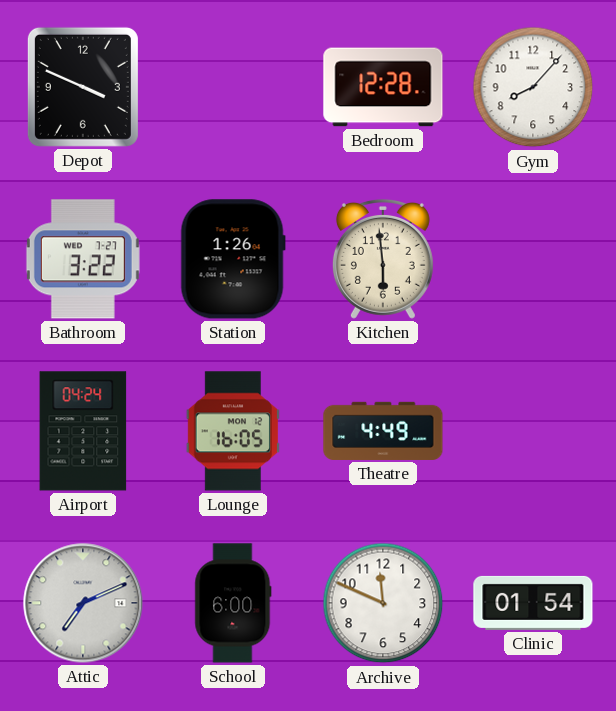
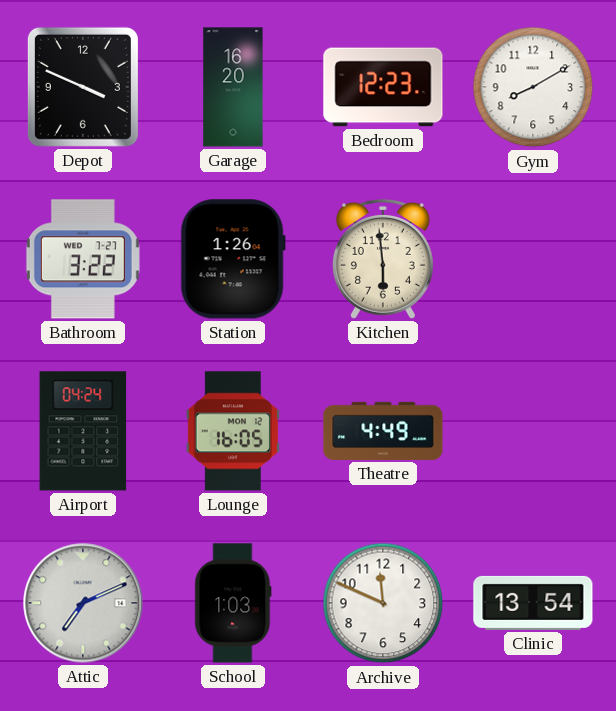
Garage: none -> 16:20
Bedroom: 12:28 -> 12:23
Gym: 8:07 -> 8:10
School: 6:00 -> 1:03
Clinic: 01:54 -> 13:54
